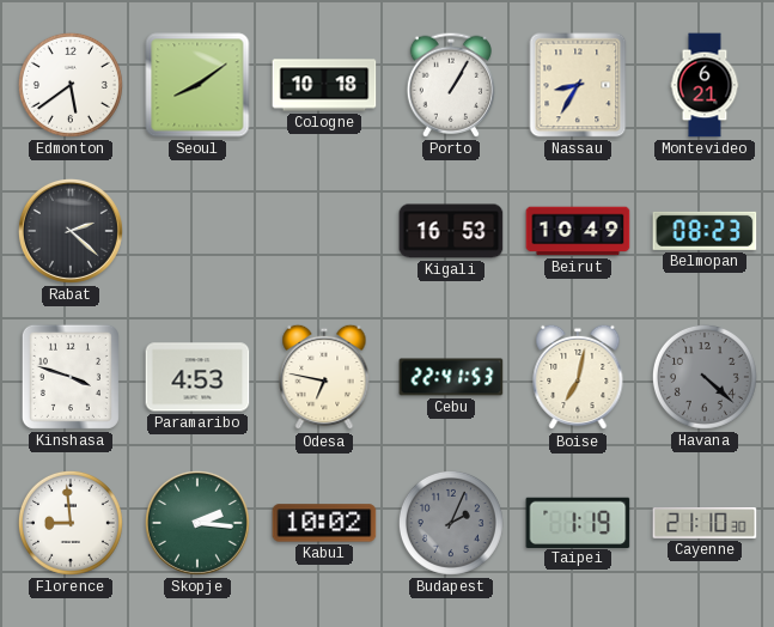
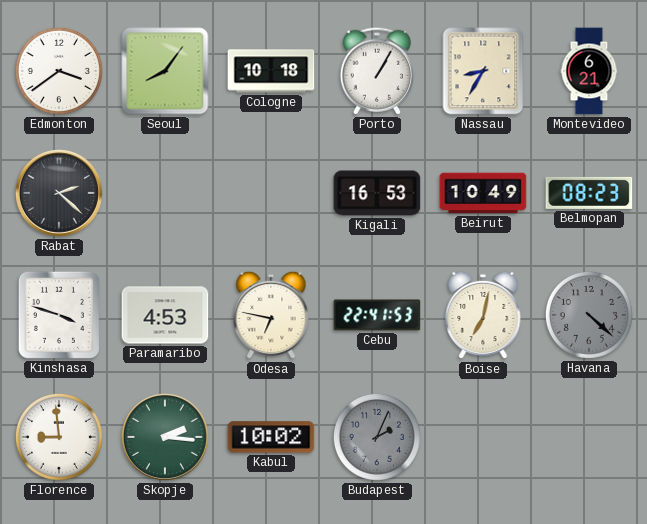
Edmonton: 5:39 -> 3:39
Seoul: 8:09 -> 8:06
Taipei: 1:19 -> none
Cayenne: 21:10 -> none
